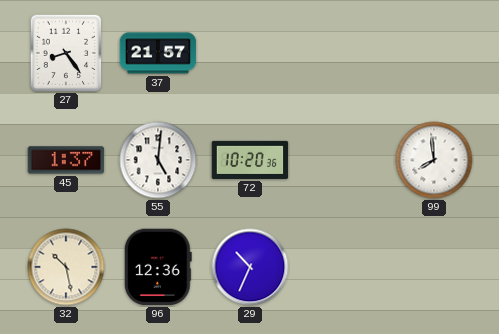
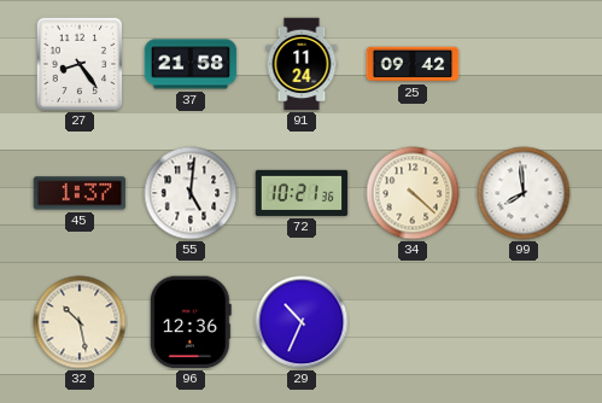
37: 21:57 -> 21:58
91: none -> 11:24
25: none -> 09:42
72: 10:20 -> 10:21
34: none -> 4:22
